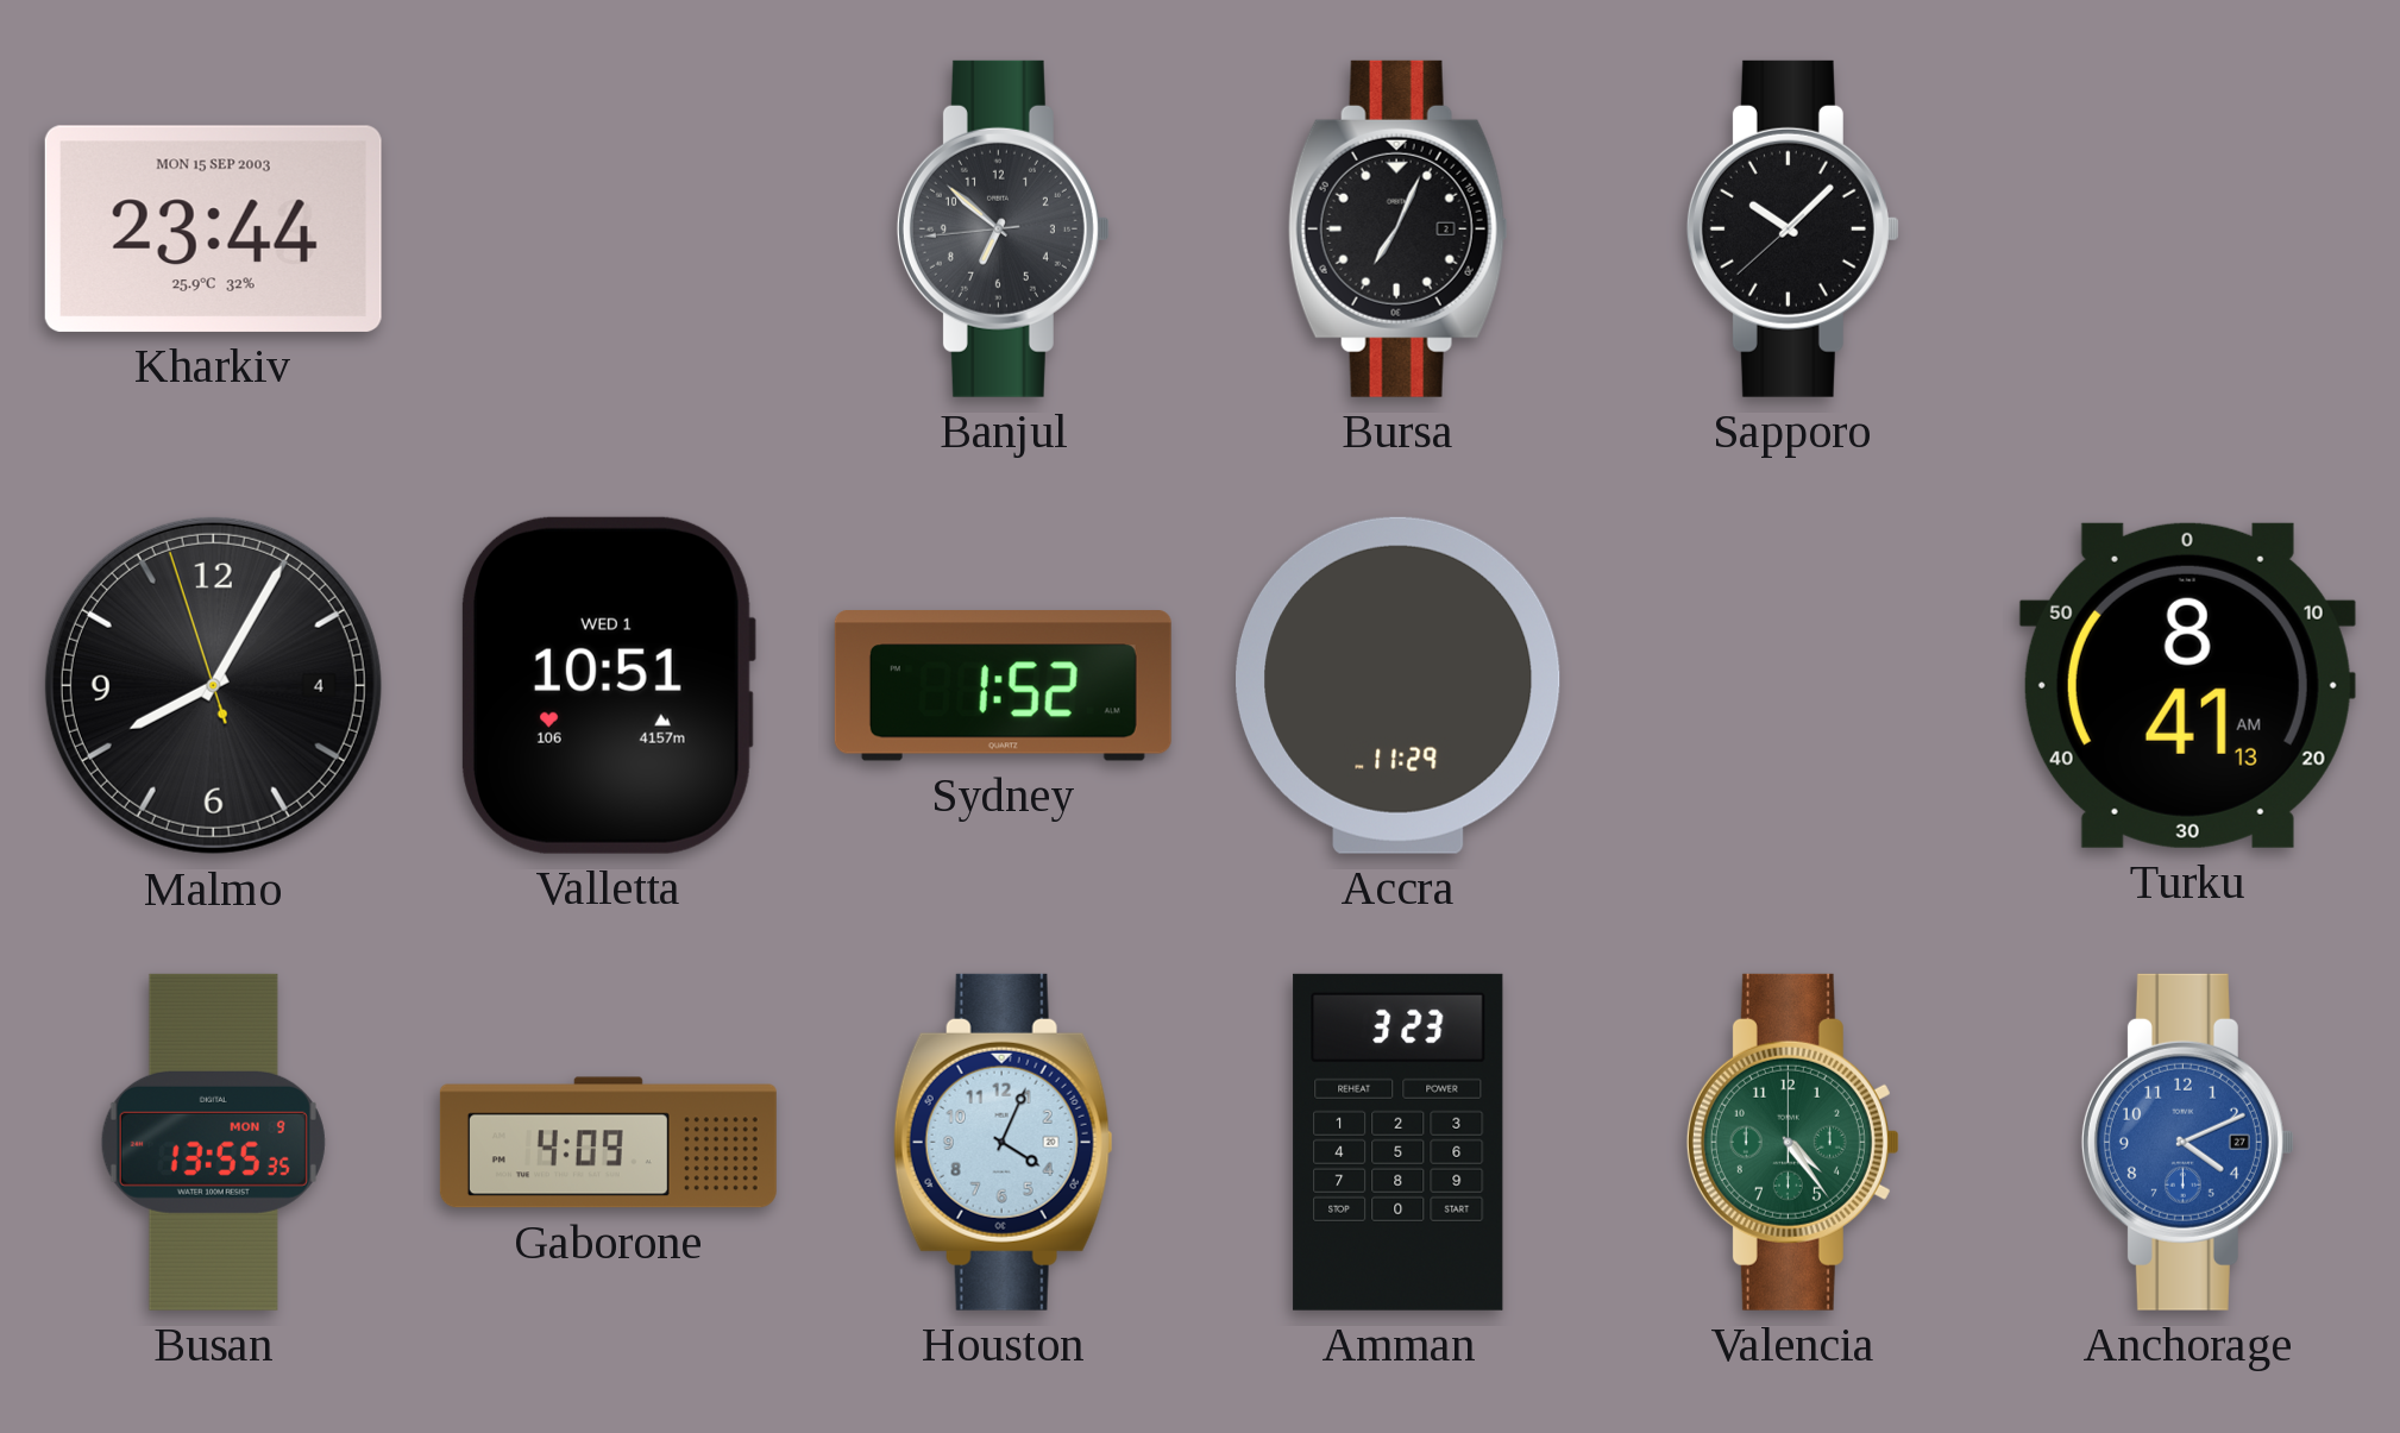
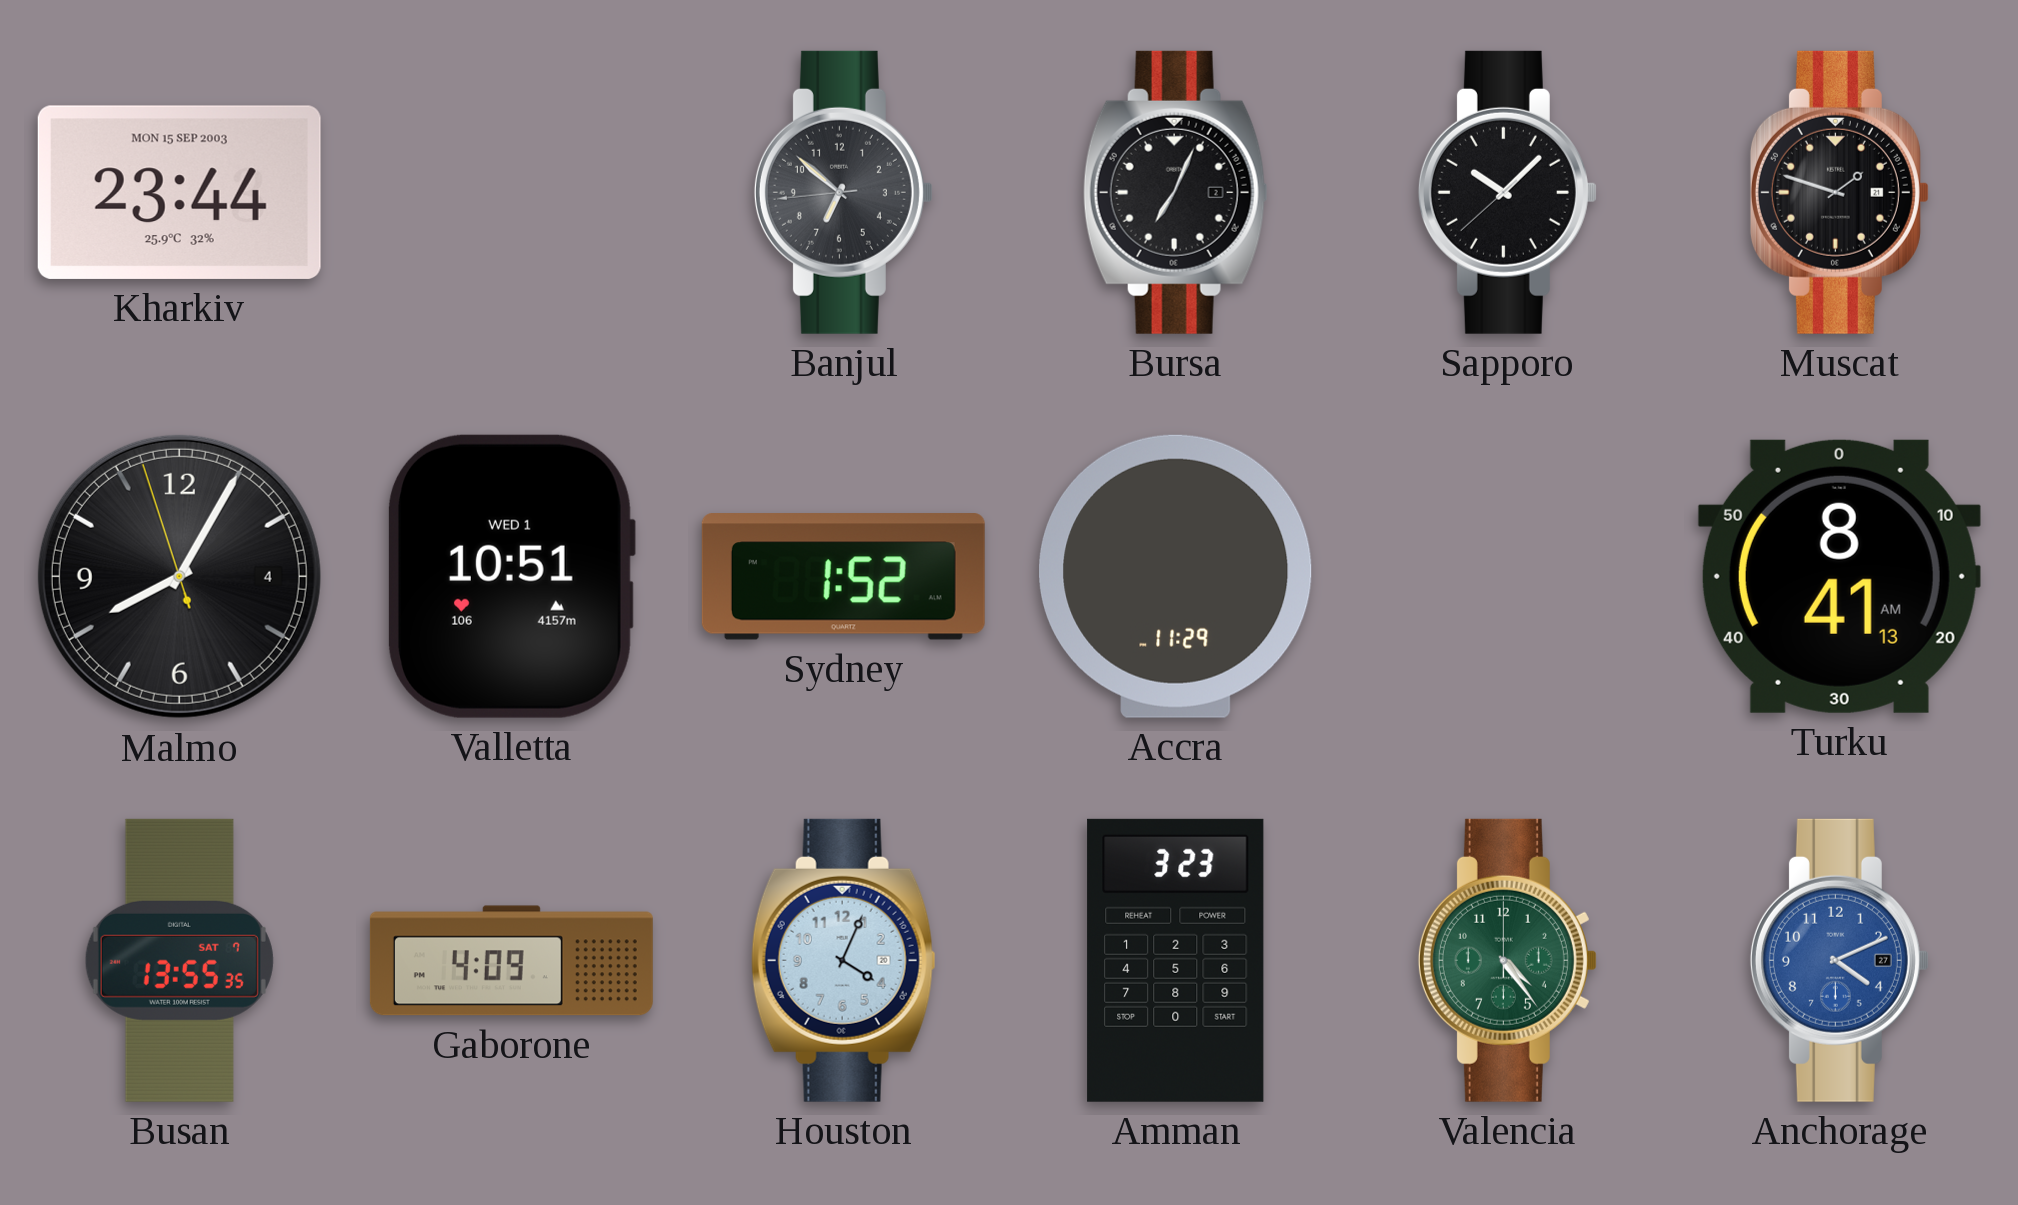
Muscat: none -> 1:48
Busan date: MON 9 -> SAT 7
